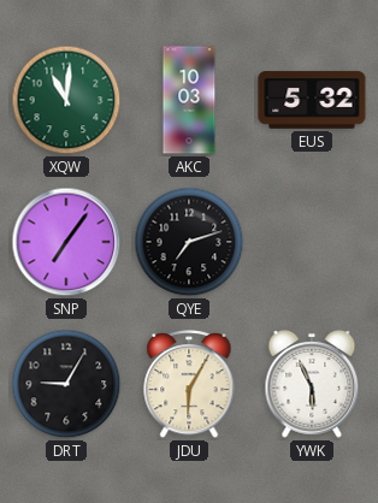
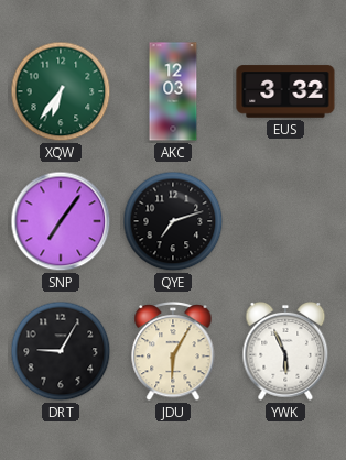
XQW: 11:01 -> 6:36
AKC: 10:03 -> 12:03
EUS: 5:32 -> 3:32
